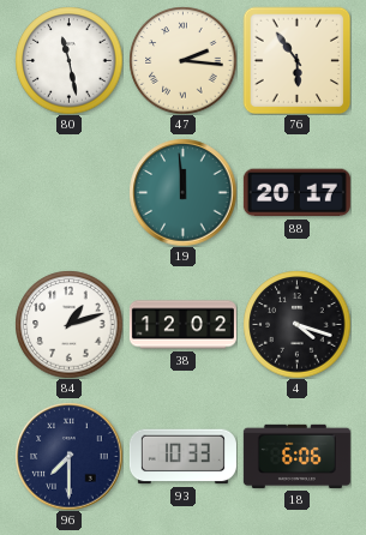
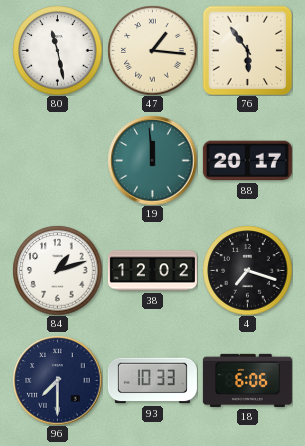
47: 2:16 -> 1:16
4: 4:18 -> 7:18
